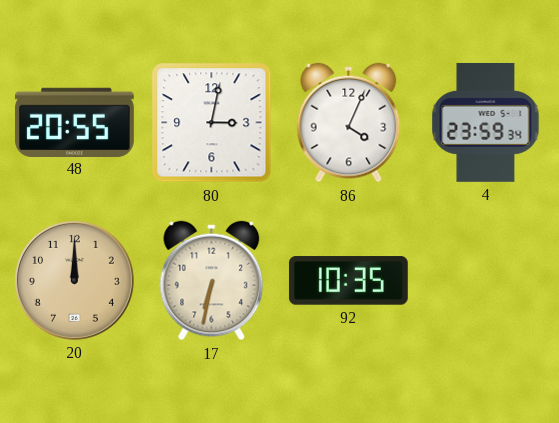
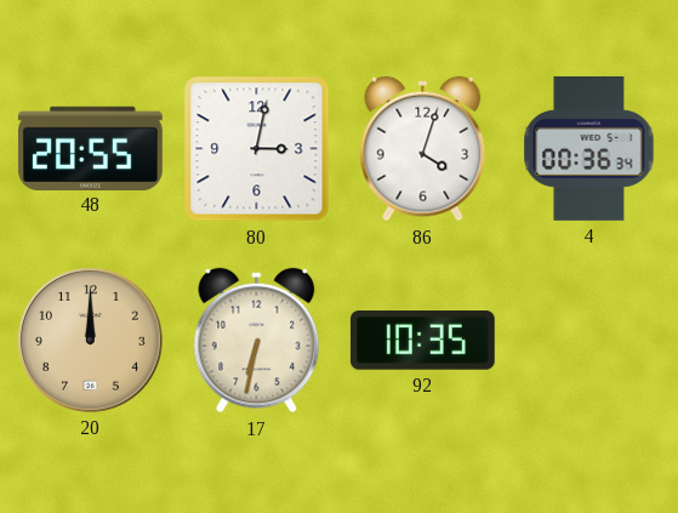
86: 4:04 -> 4:03
4: 23:59 -> 00:36
